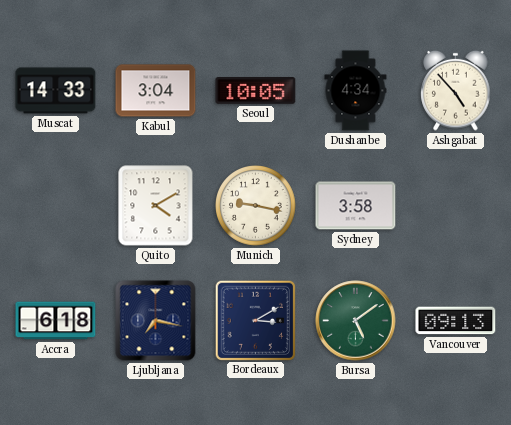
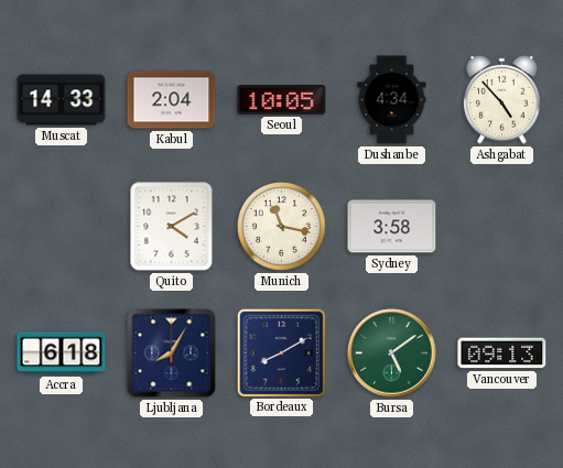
Kabul: 3:04 -> 2:04
Munich: 9:17 -> 11:17
Ljubljana: 7:17 -> 8:05
Bordeaux: 3:10 -> 8:10
